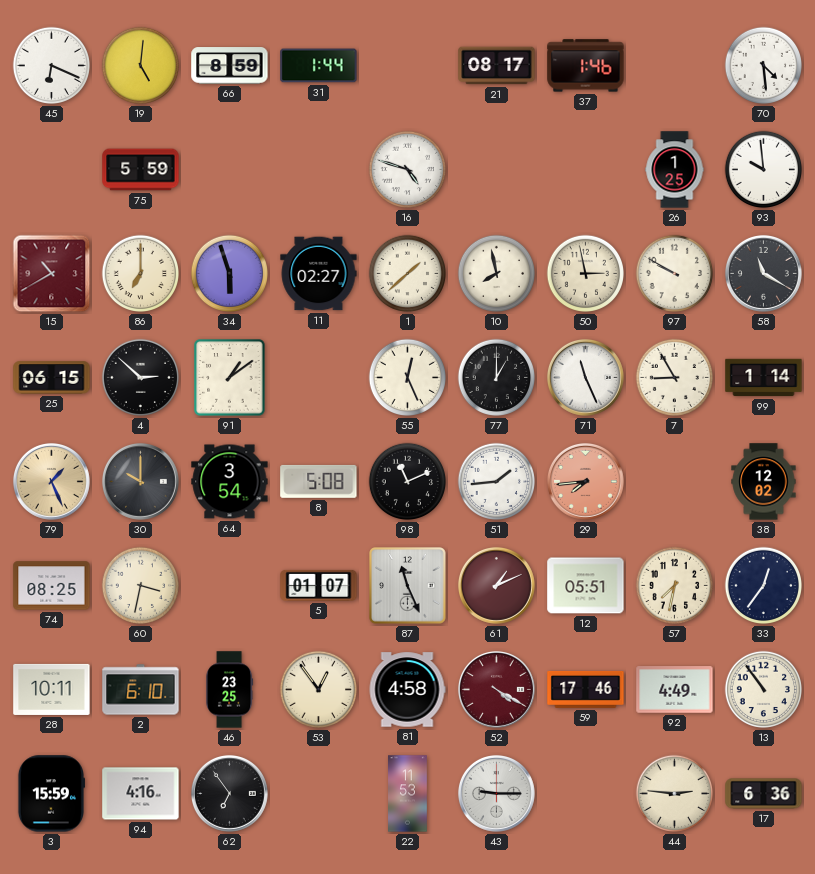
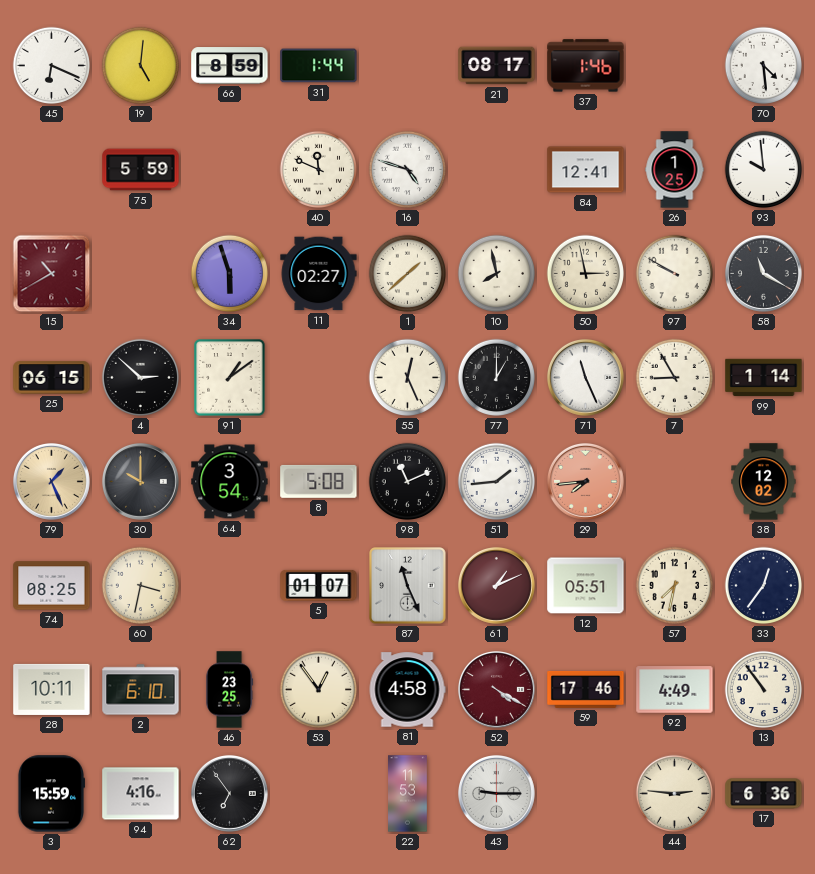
40: none -> 11:49
84: none -> 12:41
86: 7:00 -> none
